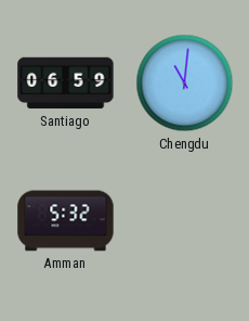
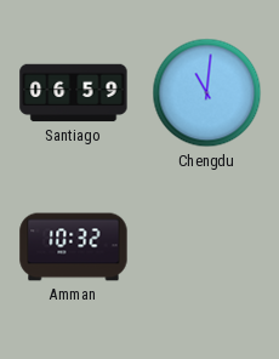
Amman: 5:32 -> 10:32
